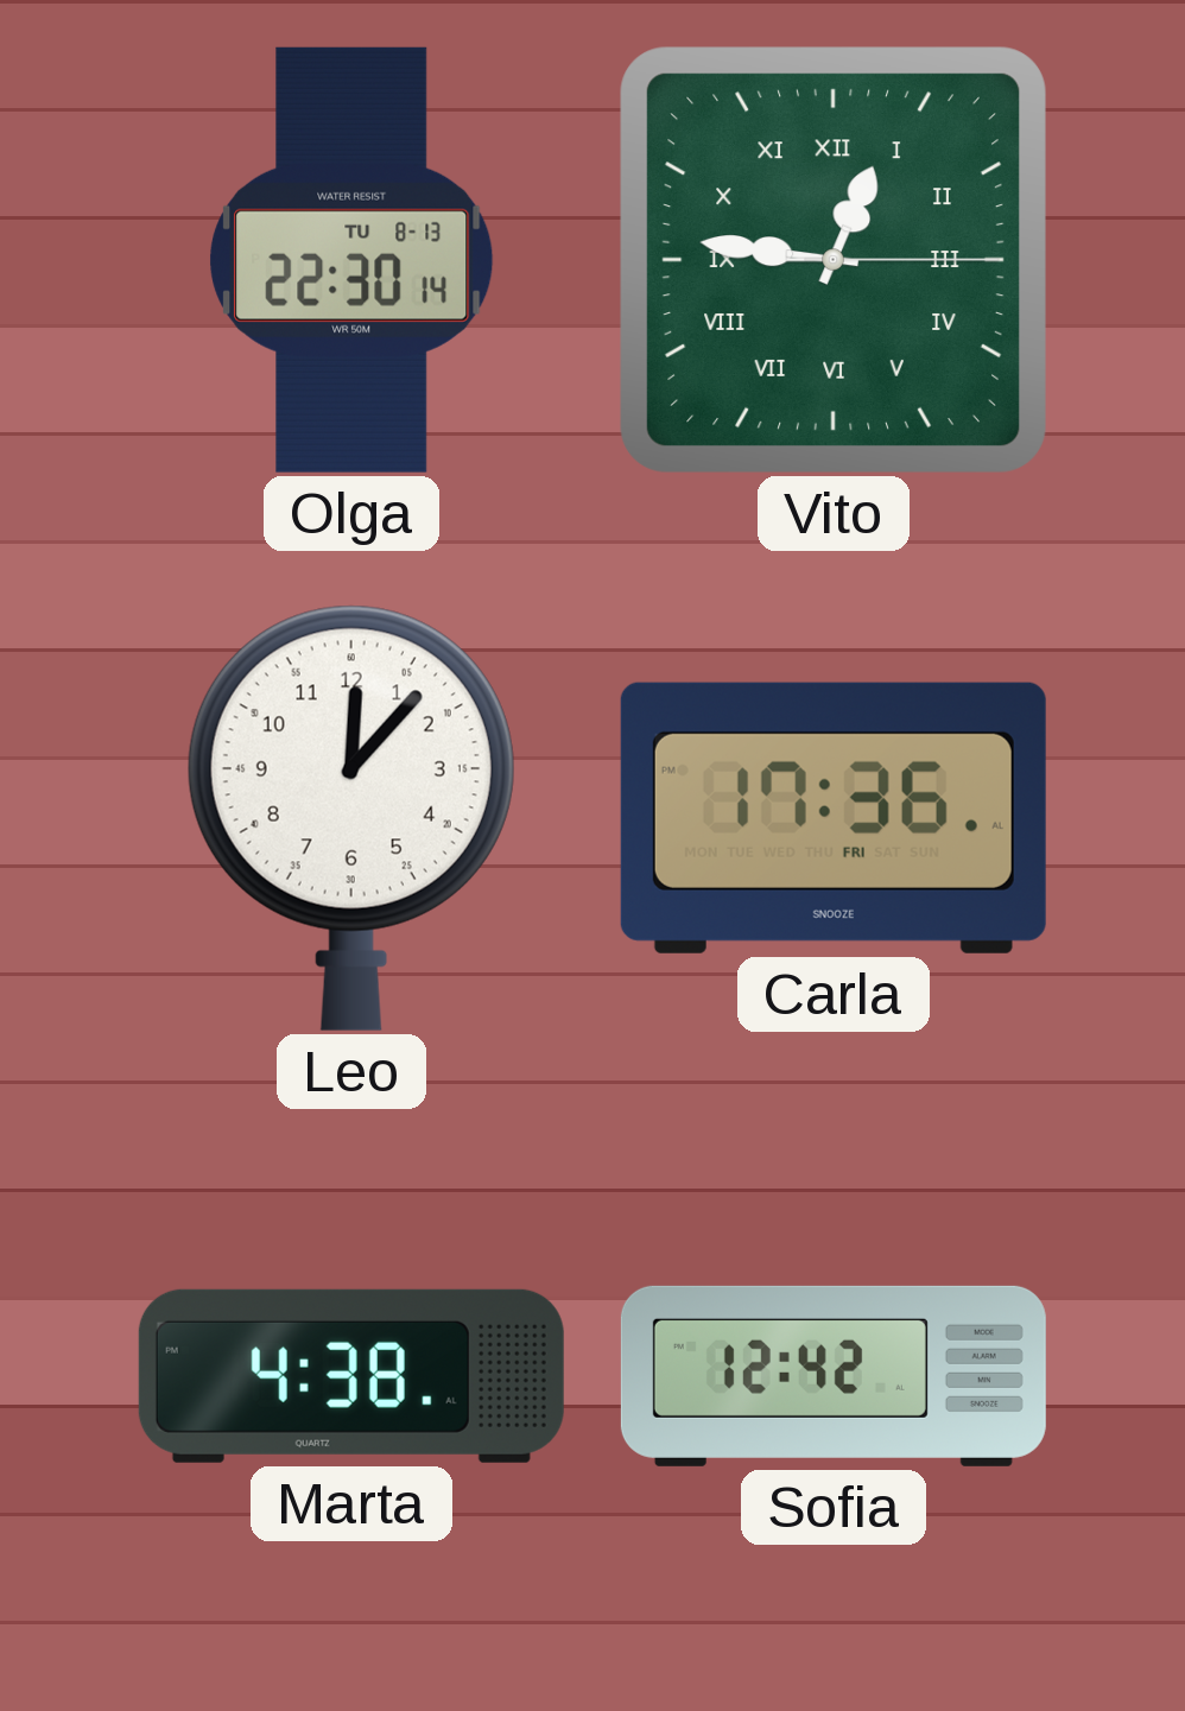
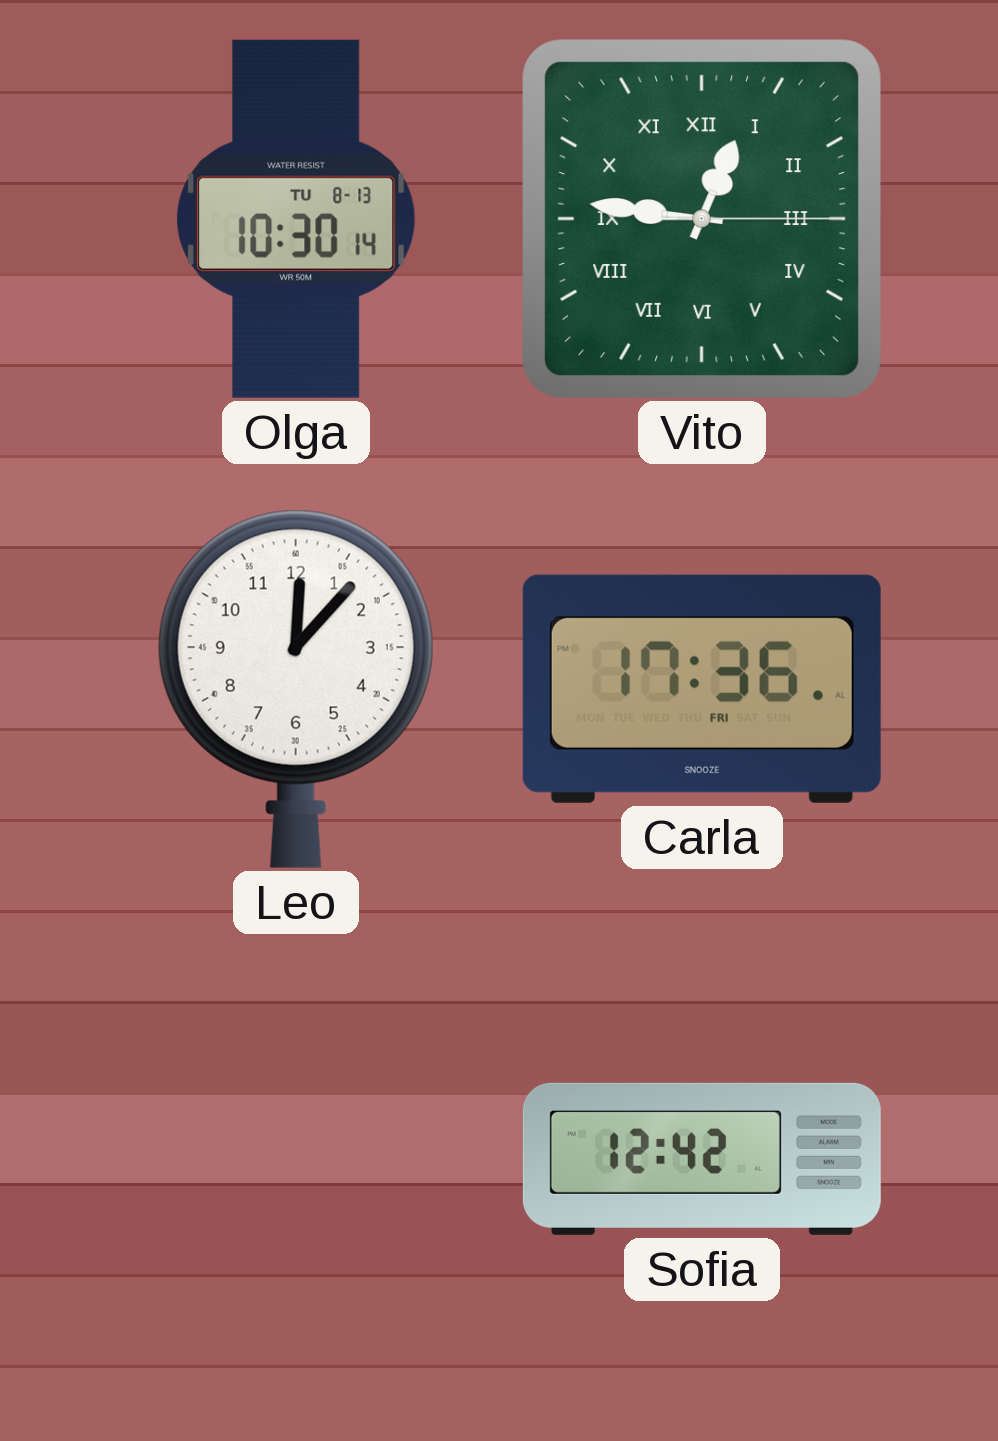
Olga: 22:30 -> 10:30
Marta: 4:38 -> none
